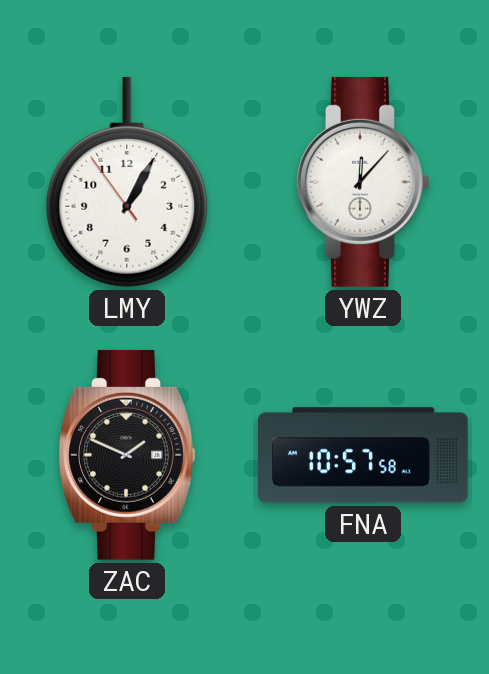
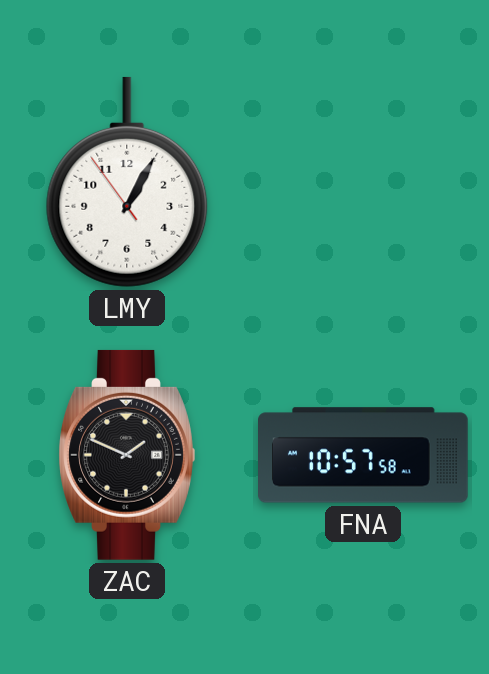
YWZ: 12:07 -> none
